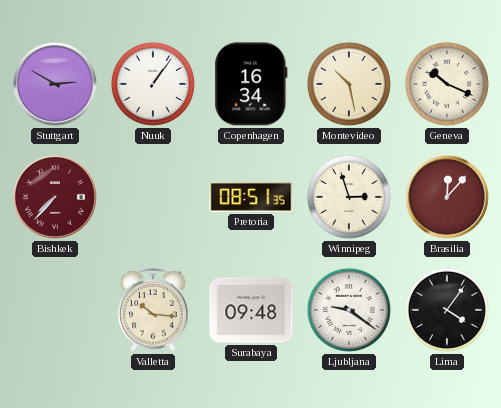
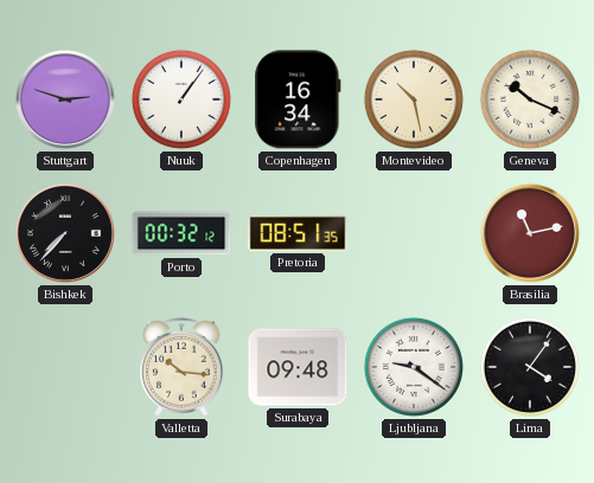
Stuttgart: 2:50 -> 2:48
Bishkek dial: burgundy -> black
Porto: none -> 00:32
Winnipeg: 2:57 -> none
Brasilia: 12:07 -> 11:13
